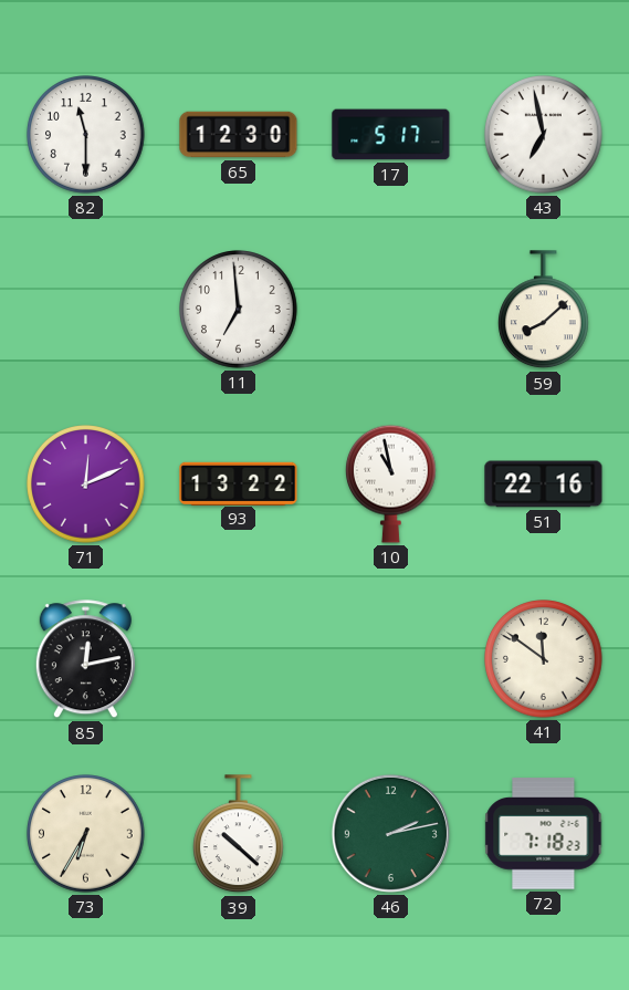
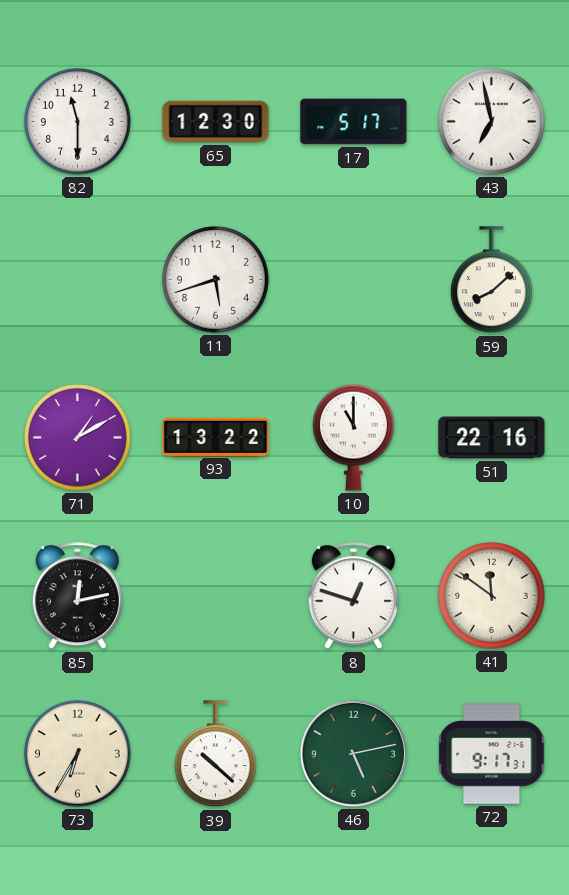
11: 6:59 -> 5:42
71: 12:11 -> 1:10
10: 10:58 -> 11:00
8: none -> 12:48
46: 2:13 -> 5:13
72: 7:18 -> 9:17
